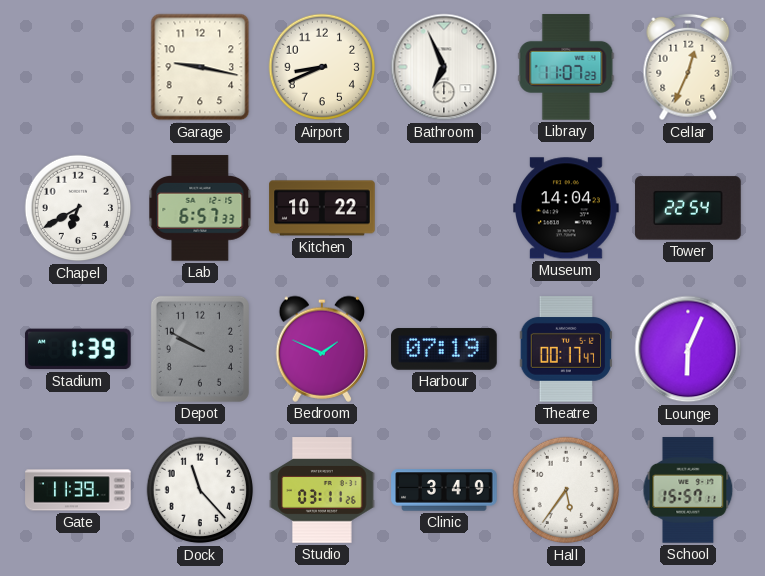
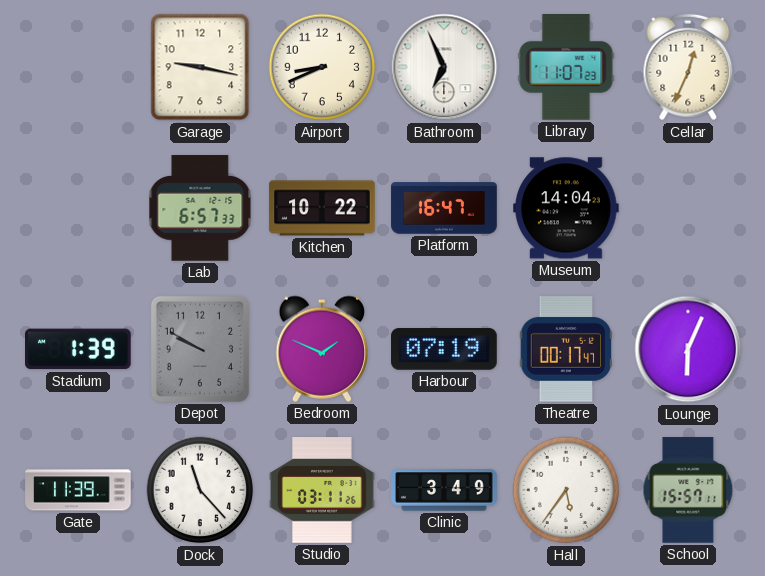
Chapel: 6:40 -> none
Platform: none -> 16:47
Tower: 22:54 -> none
